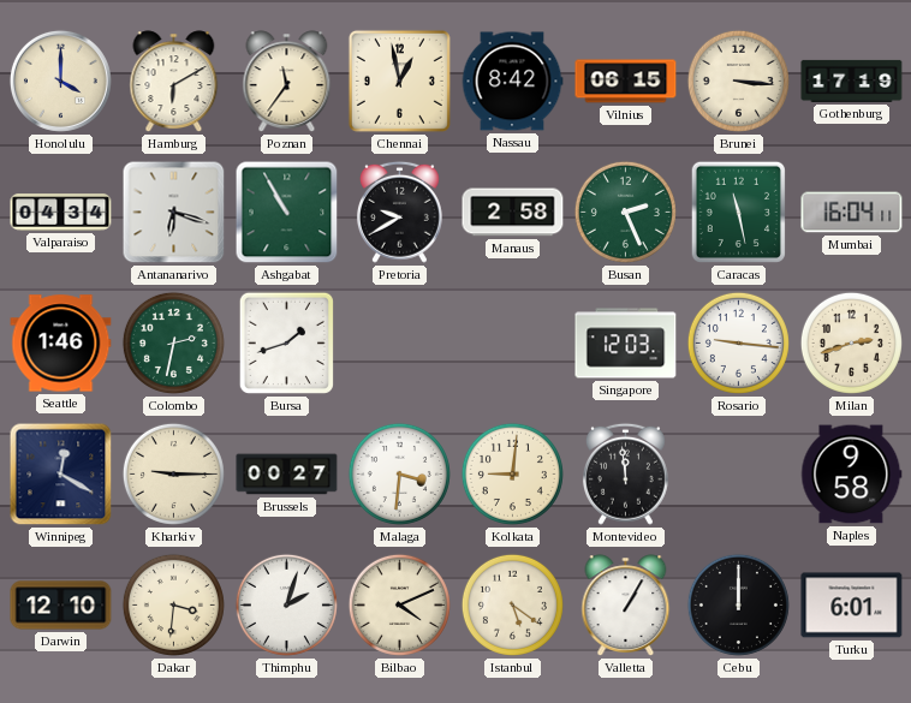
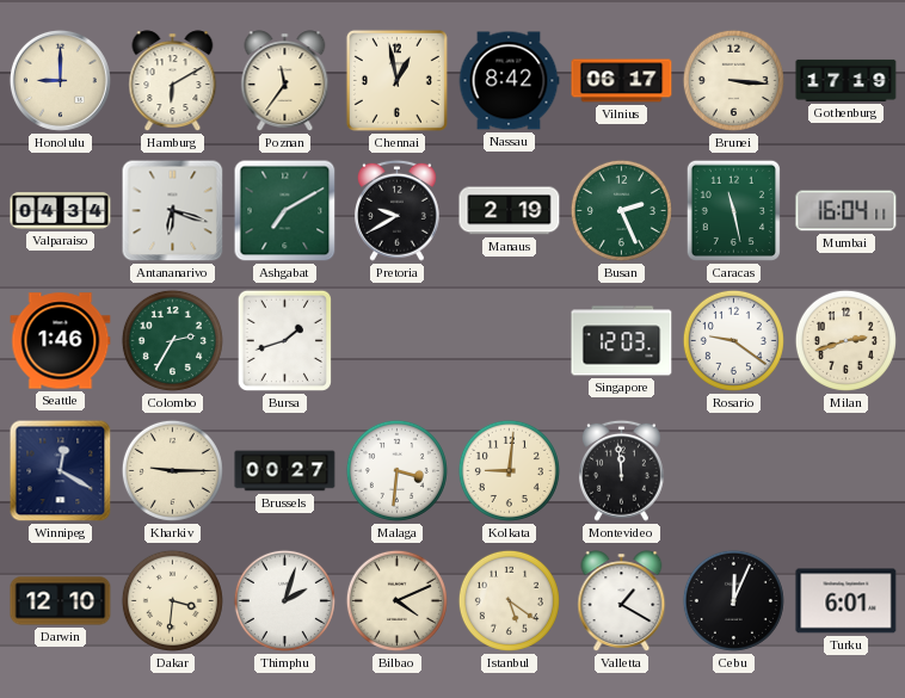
Honolulu: 4:00 -> 9:00
Vilnius: 06:15 -> 06:17
Ashgabat: 10:55 -> 7:10
Manaus: 2:58 -> 2:19
Colombo: 2:32 -> 2:35
Rosario: 9:16 -> 9:21
Naples: 9:58 -> none
Valletta: 1:05 -> 1:20
Cebu: 12:00 -> 12:04
